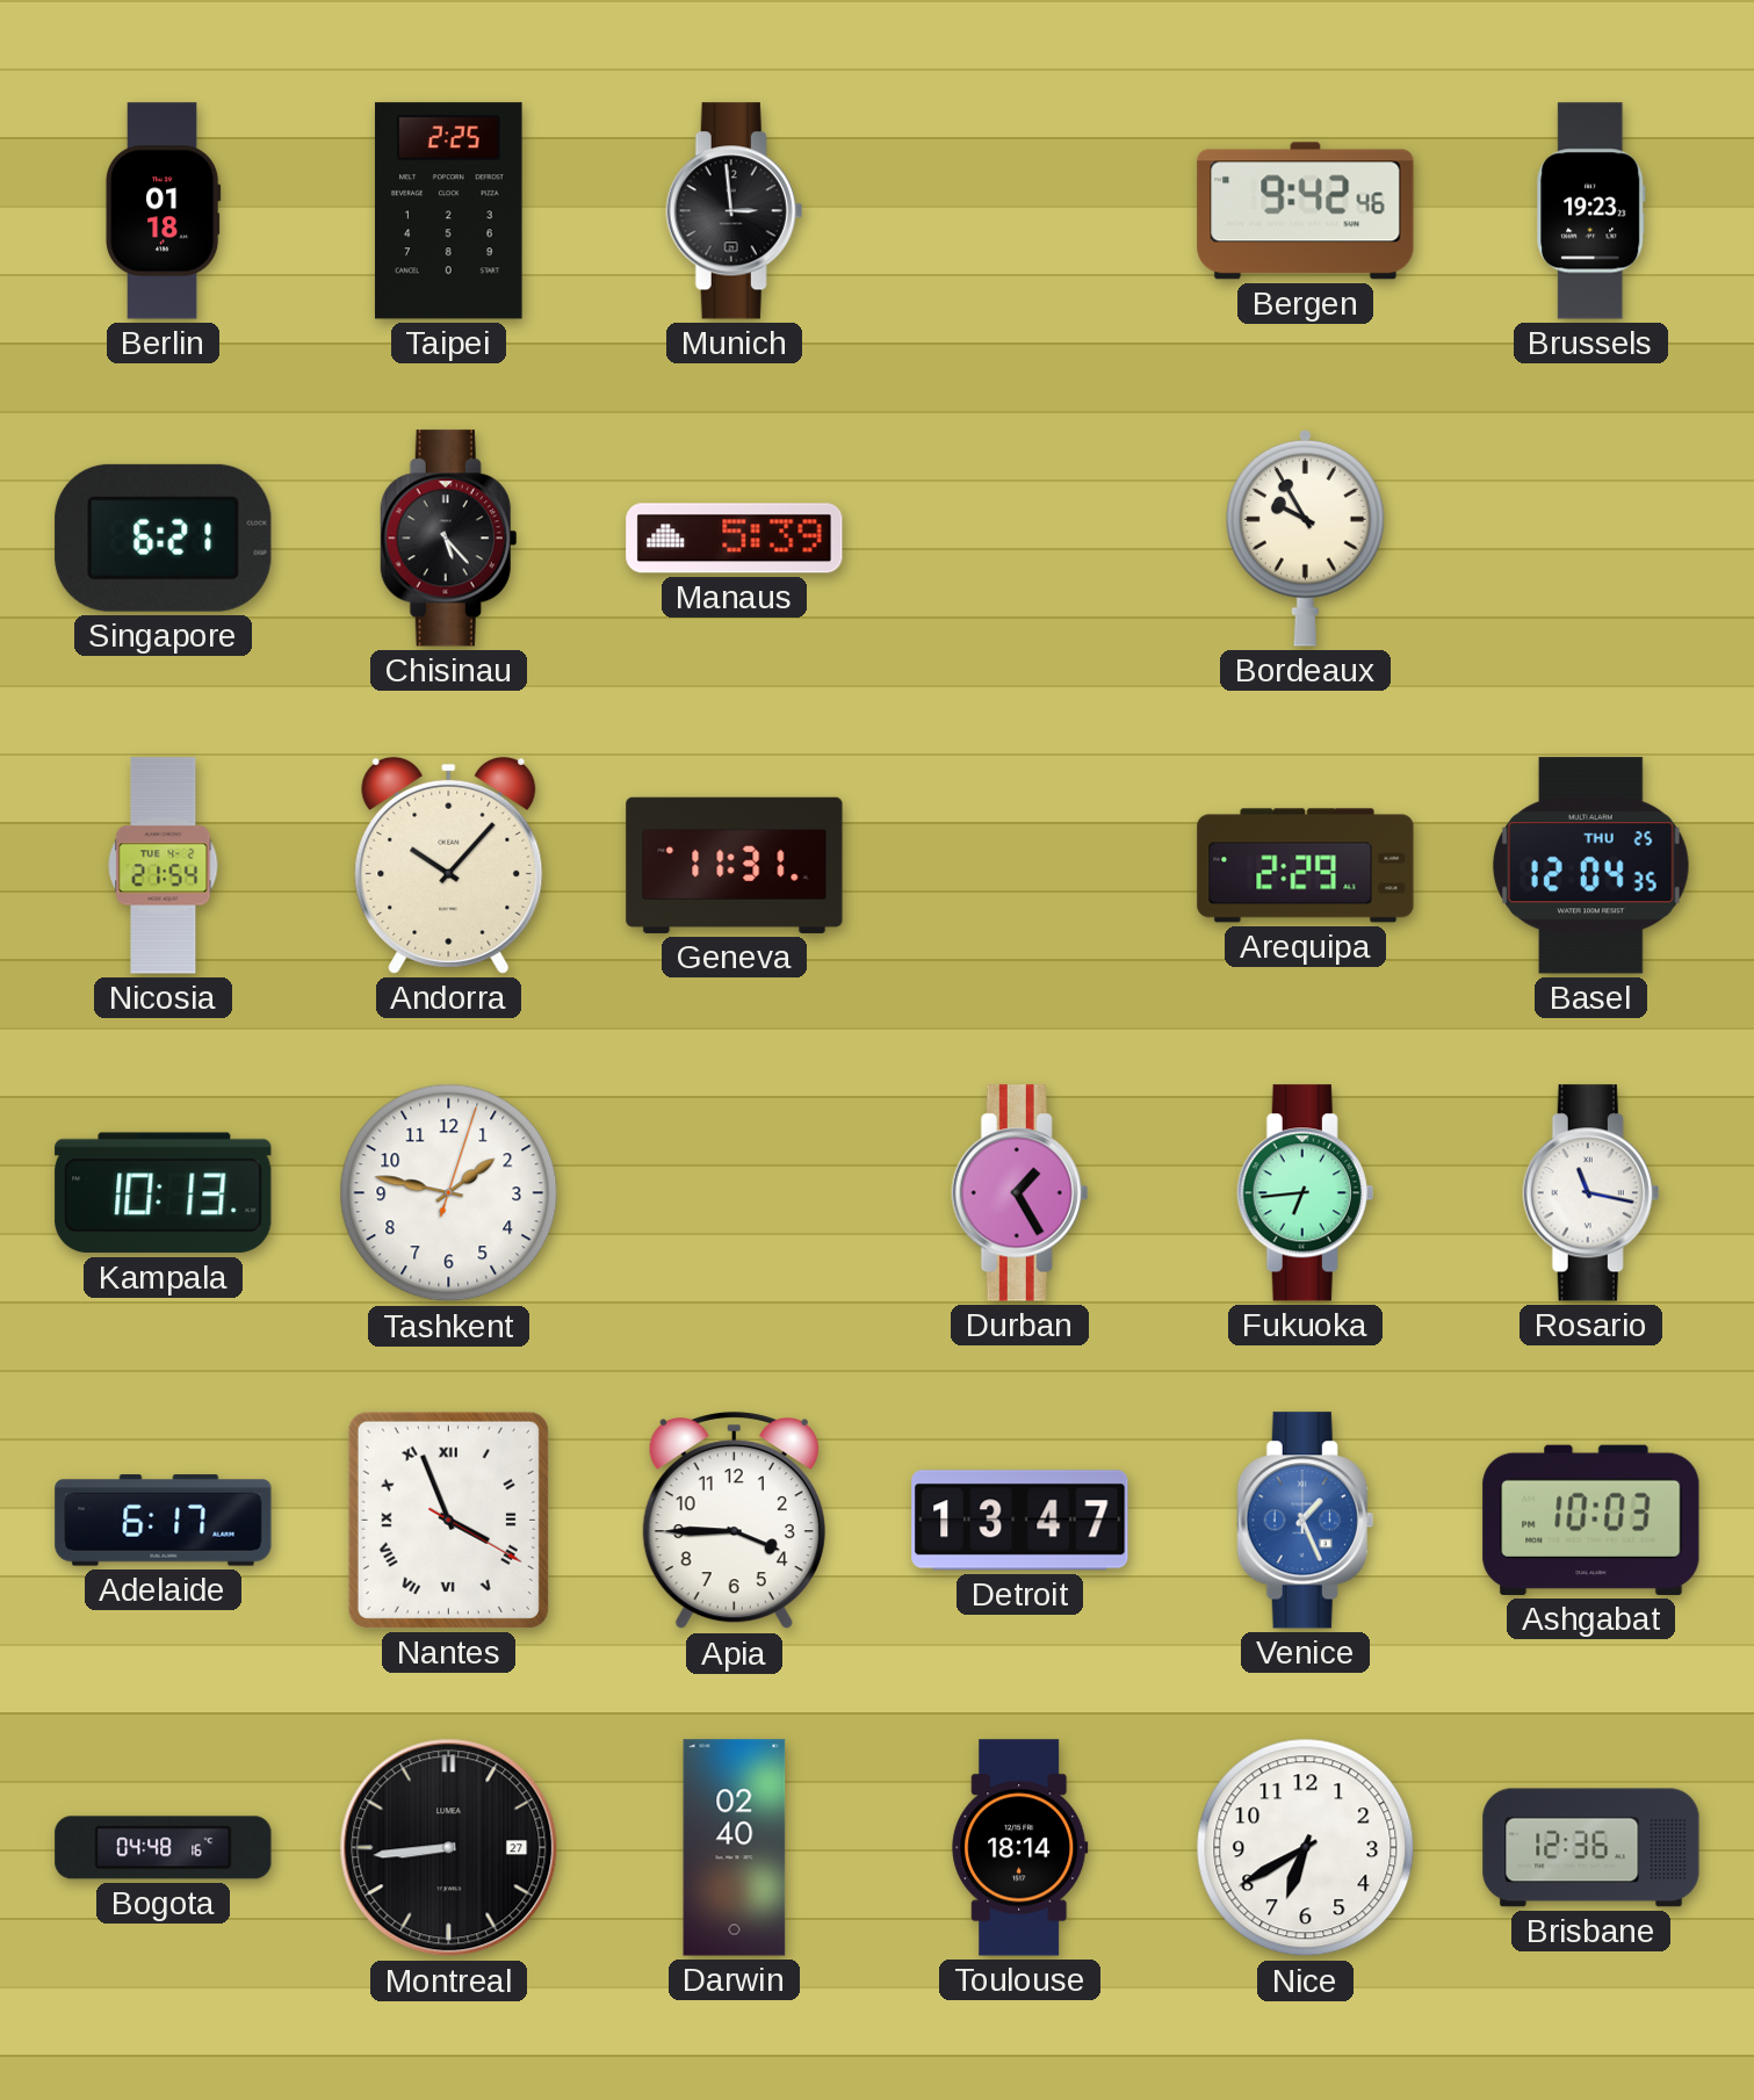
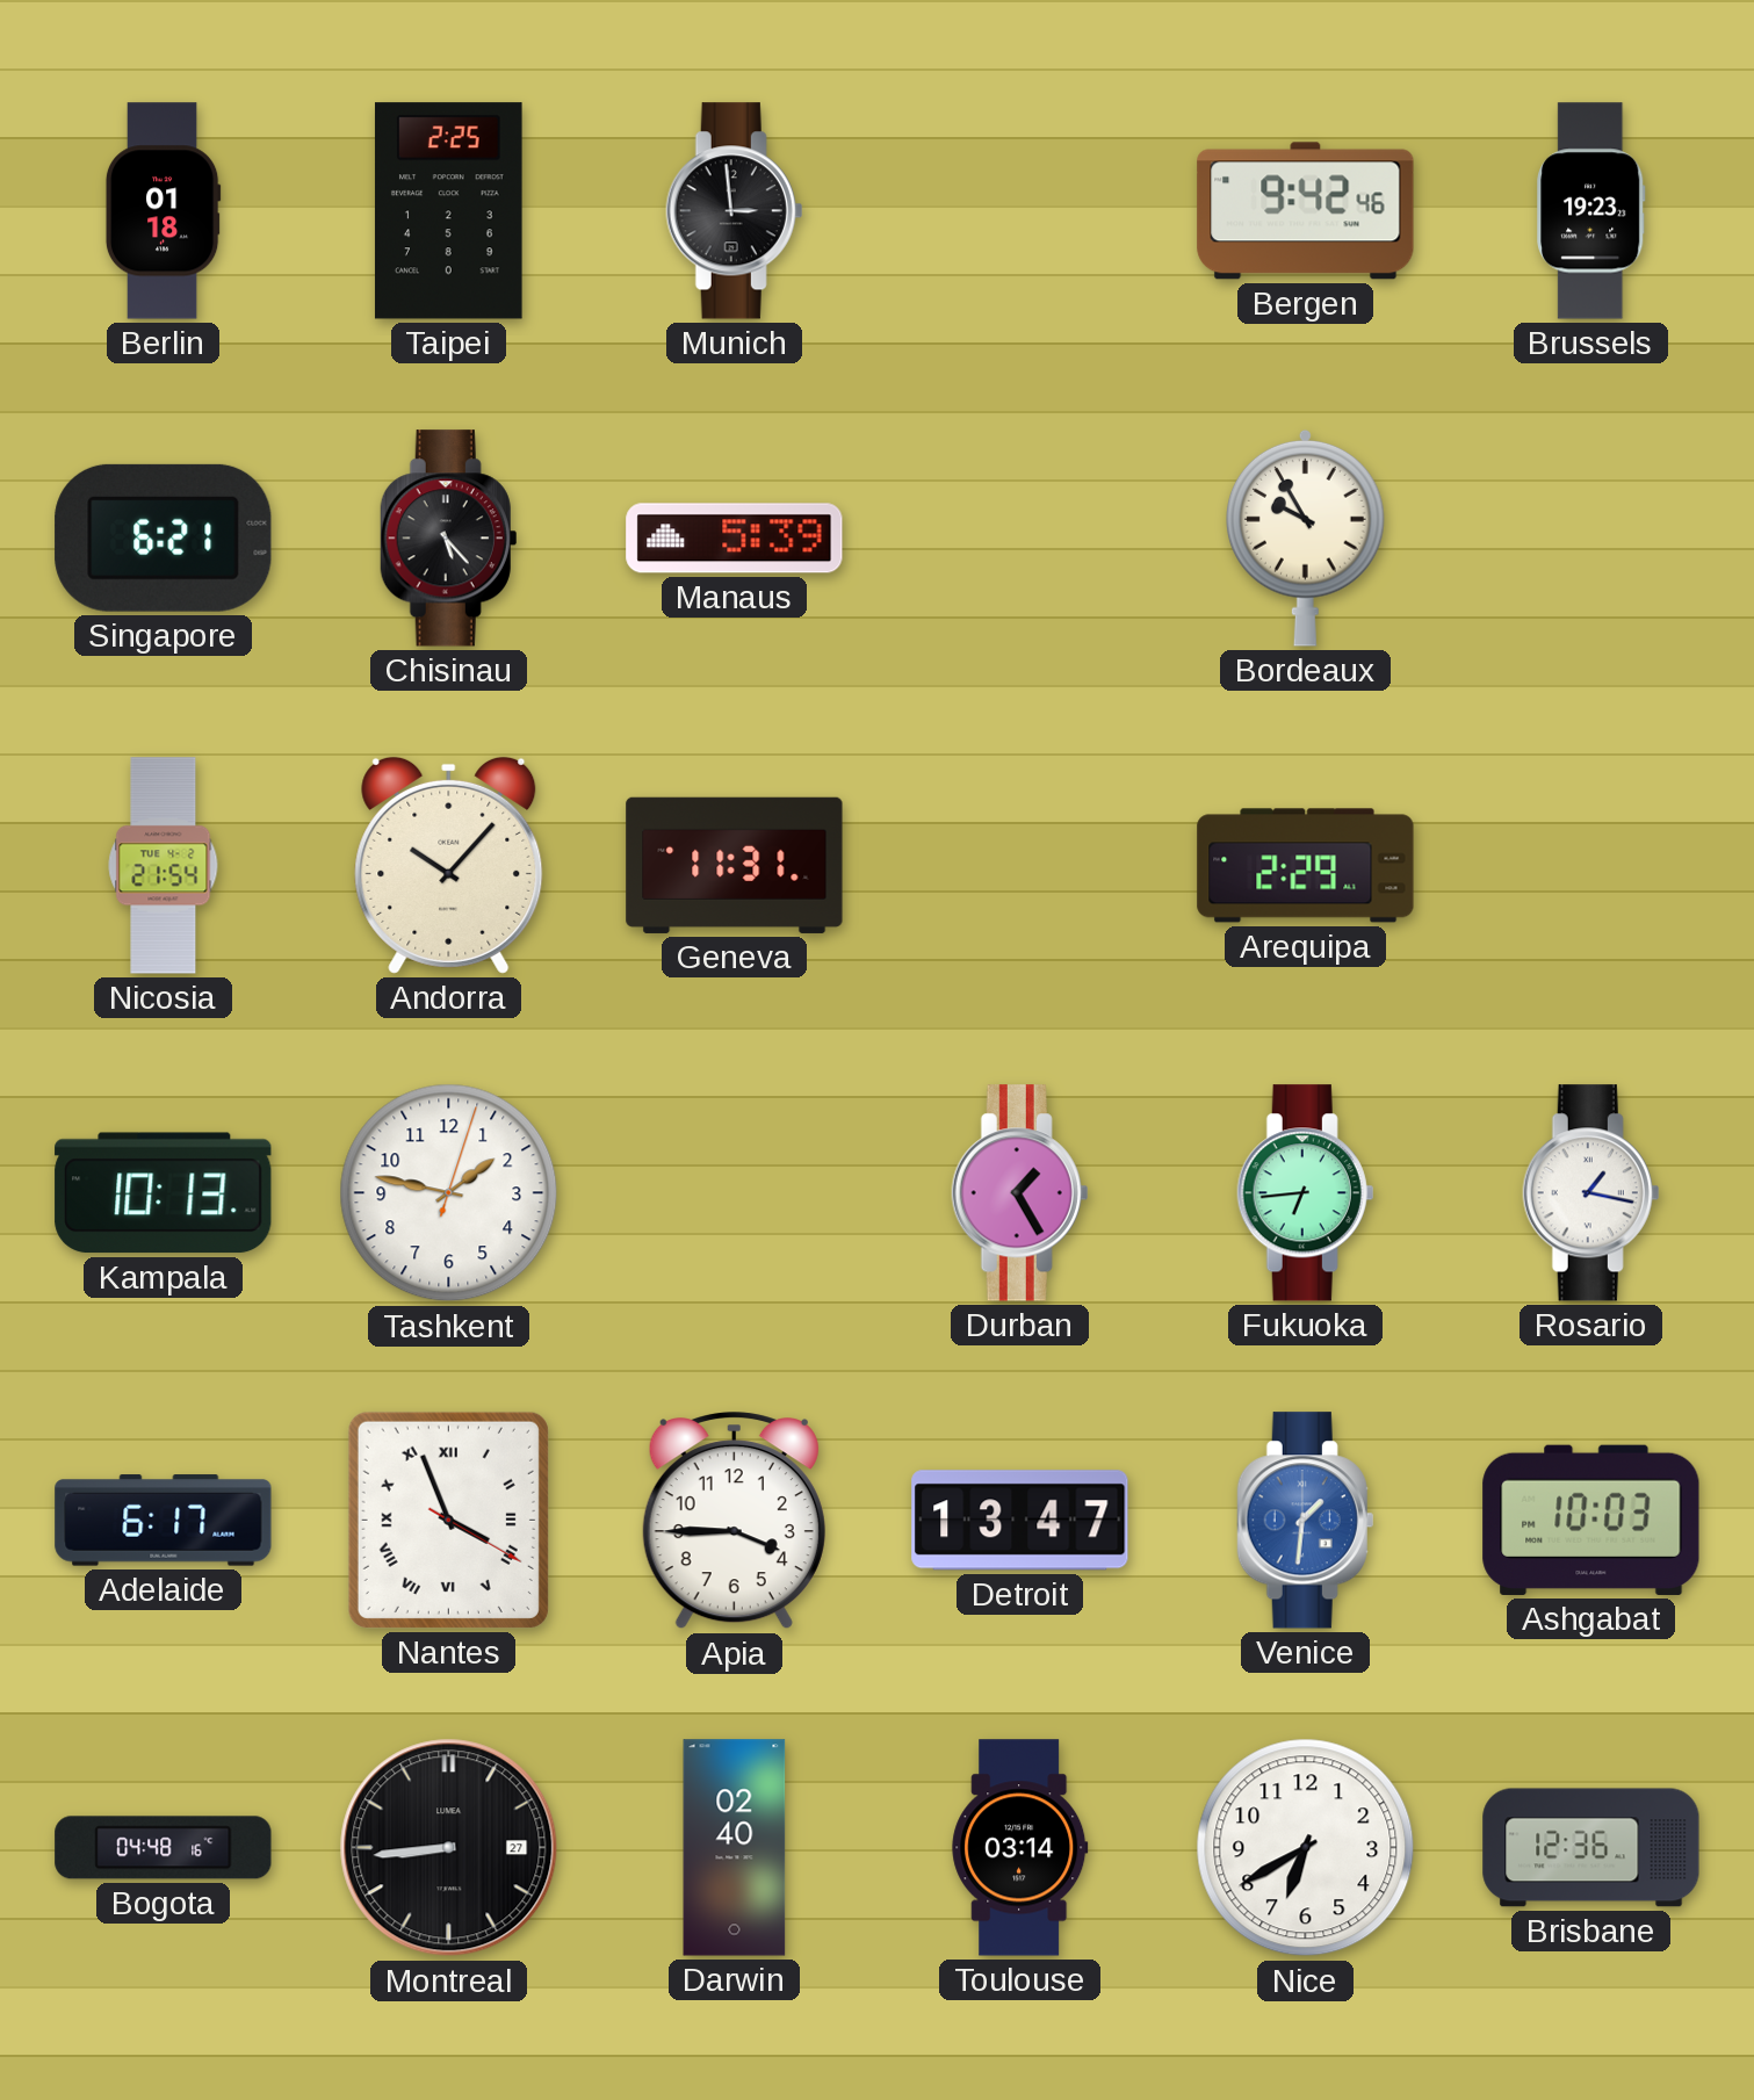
Basel: 12:04 -> none
Rosario: 11:17 -> 1:17
Venice: 1:26 -> 1:31
Toulouse: 18:14 -> 03:14
